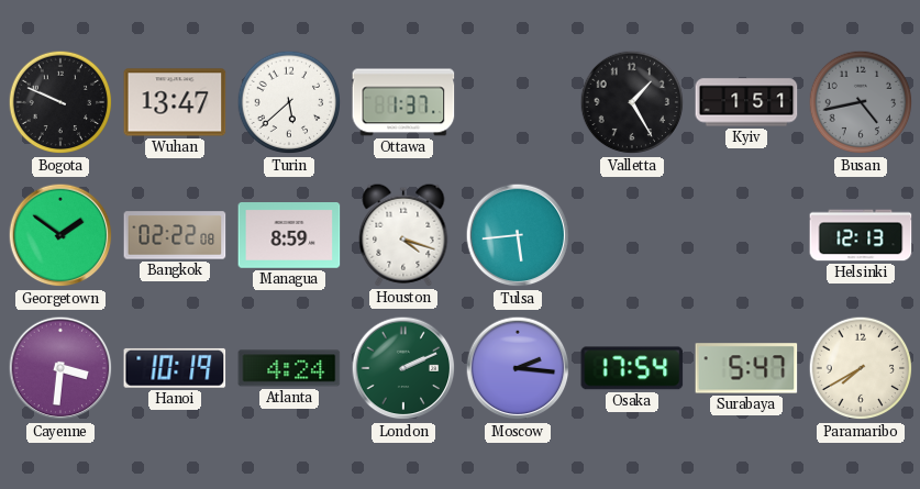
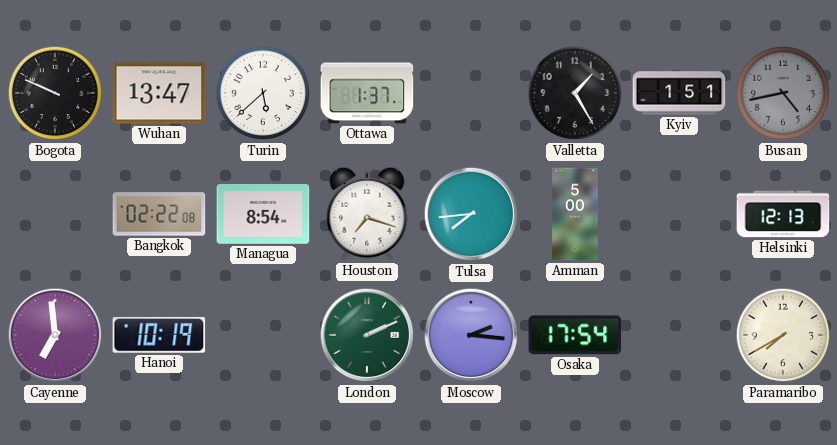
Georgetown: 1:51 -> none
Managua: 8:59 -> 8:54
Houston: 4:18 -> 7:18
Tulsa: 5:44 -> 7:44
Amman: none -> 5:00
Cayenne: 3:31 -> 6:59
Atlanta: 4:24 -> none
Surabaya: 5:47 -> none
